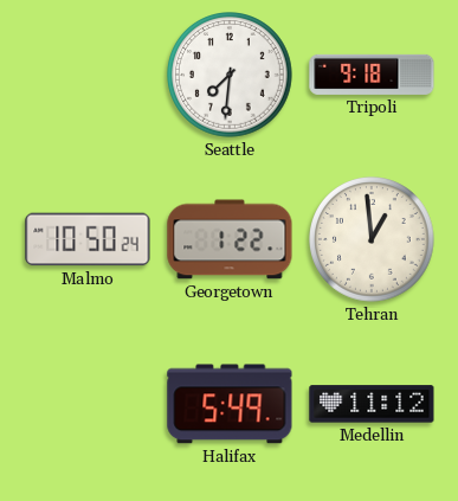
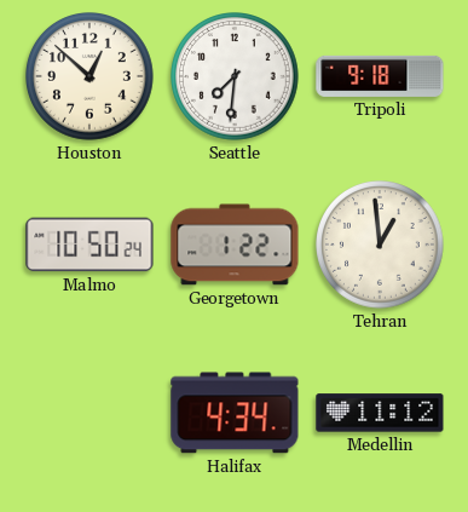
Houston: none -> 12:52
Halifax: 5:49 -> 4:34
